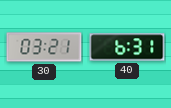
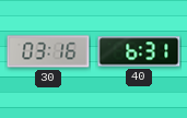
30: 03:21 -> 03:16
